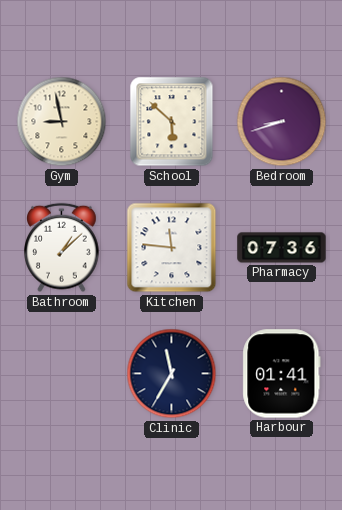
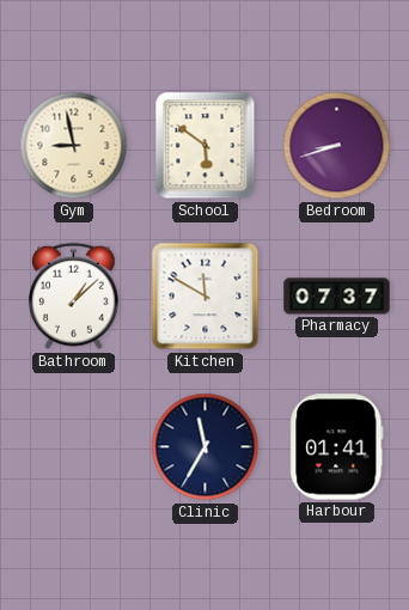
School: 5:52 -> 5:51
Kitchen: 11:46 -> 11:50
Pharmacy: 07:36 -> 07:37
